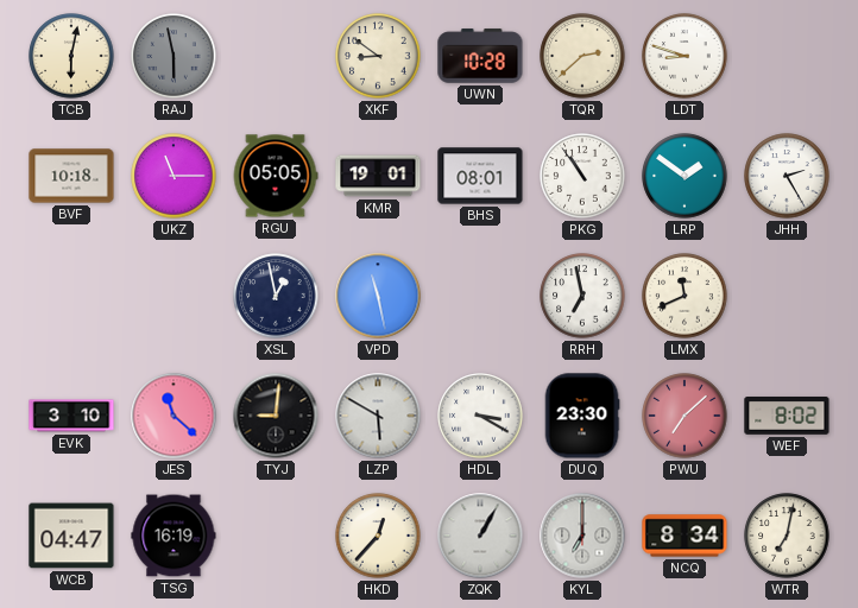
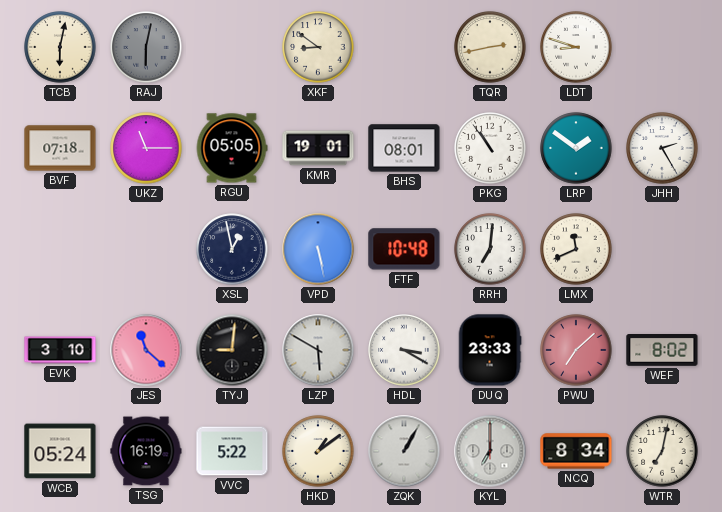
RAJ: 5:58 -> 6:02
UWN: 10:28 -> none
TQR: 2:38 -> 2:43
BVF: 10:18 -> 07:18
VPD: 11:28 -> 5:28
FTF: none -> 10:48
RRH: 6:58 -> 7:01
DUQ: 23:30 -> 23:33
WCB: 04:47 -> 05:24
VVC: none -> 5:22
HKD: 12:37 -> 1:09
